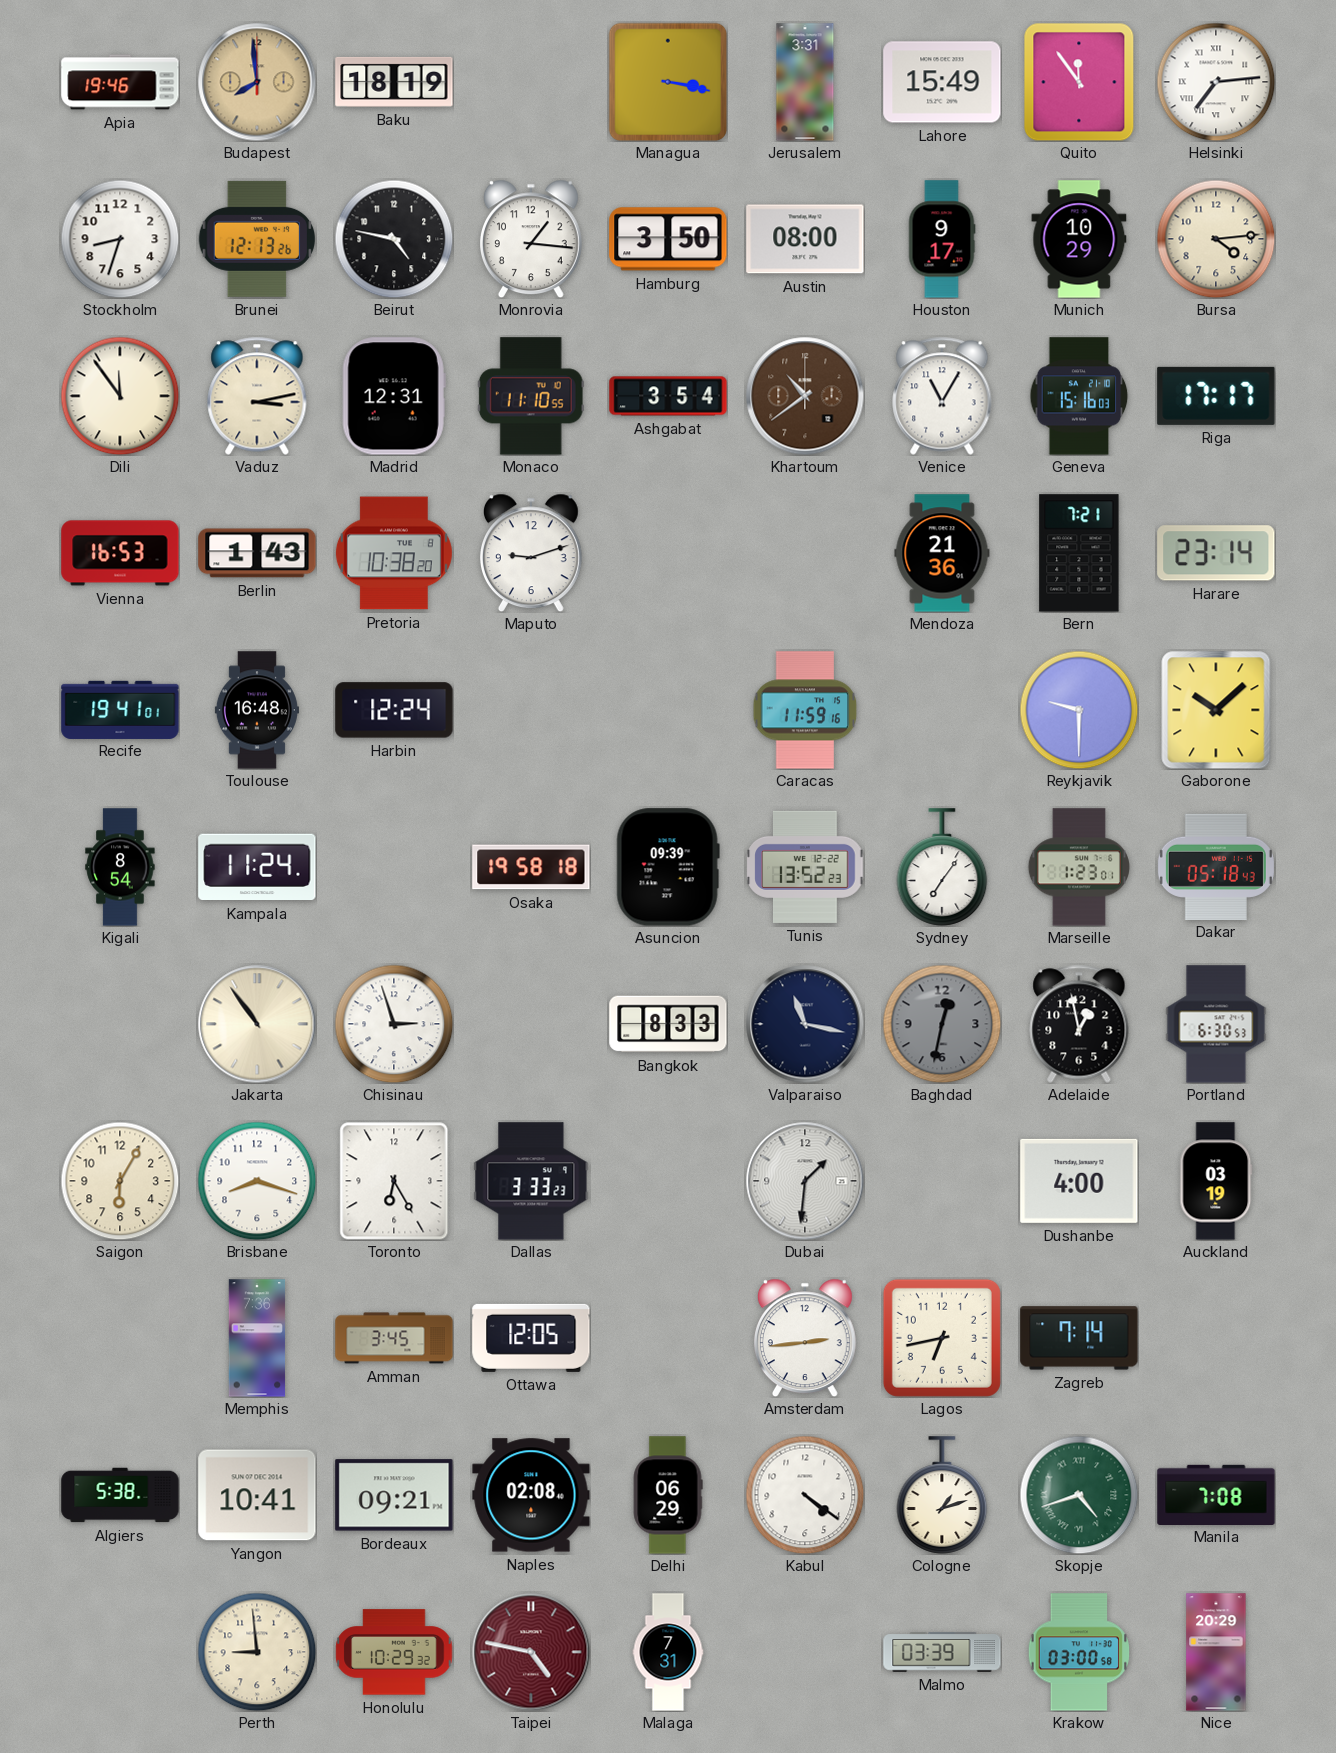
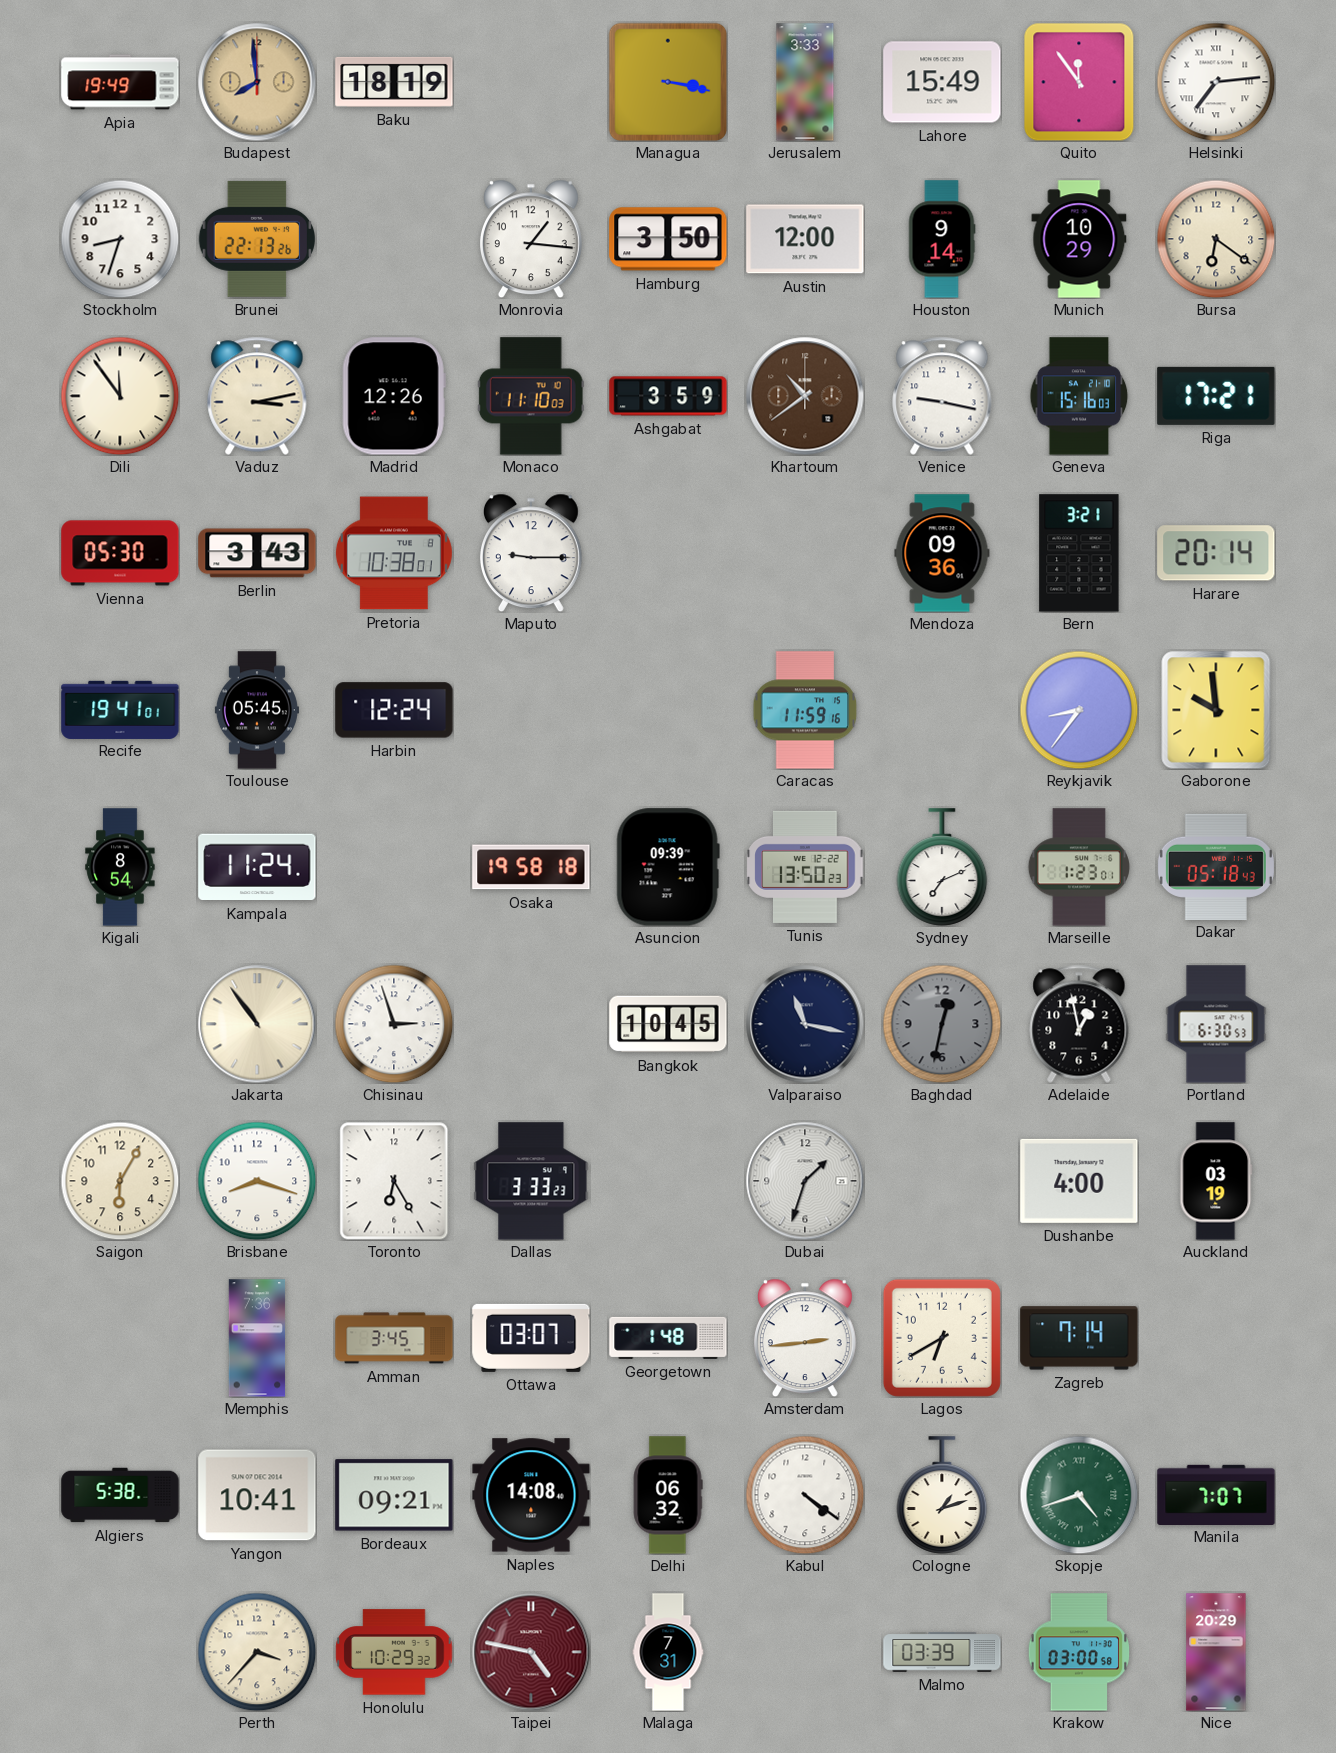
Apia: 19:46 -> 19:49
Jerusalem: 3:31 -> 3:33
Brunei: 12:13 -> 22:13
Beirut: 4:47 -> none
Austin: 08:00 -> 12:00
Houston: 9:17 -> 9:14
Bursa: 4:14 -> 6:21
Madrid: 12:31 -> 12:26
Monaco: 11:10:55 -> 11:10:03
Ashgabat: 3:54 -> 3:59
Venice: 11:05 -> 9:17
Riga: 17:17 -> 17:21
Vienna: 16:53 -> 05:30
Berlin: 1:43 -> 3:43
Pretoria: 10:38:20 -> 10:38:01
Maputo: 9:12 -> 9:15
Mendoza: 21:36 -> 09:36
Bern: 7:21 -> 3:21
Harare: 23:14 -> 20:14
Toulouse: 16:48 -> 05:45
Reykjavik: 9:30 -> 8:36
Gaborone: 10:08 -> 9:59
Tunis: 13:52 -> 13:50
Sydney: 7:06 -> 7:11
Bangkok: 8:33 -> 10:45
Dubai: 1:31 -> 1:33
Ottawa: 12:05 -> 03:07
Georgetown: none -> 1:48
Lagos: 6:43 -> 6:40
Naples: 02:08 -> 14:08
Delhi: 06:29 -> 06:32
Manila: 7:08 -> 7:07
Perth: 8:59 -> 3:37
